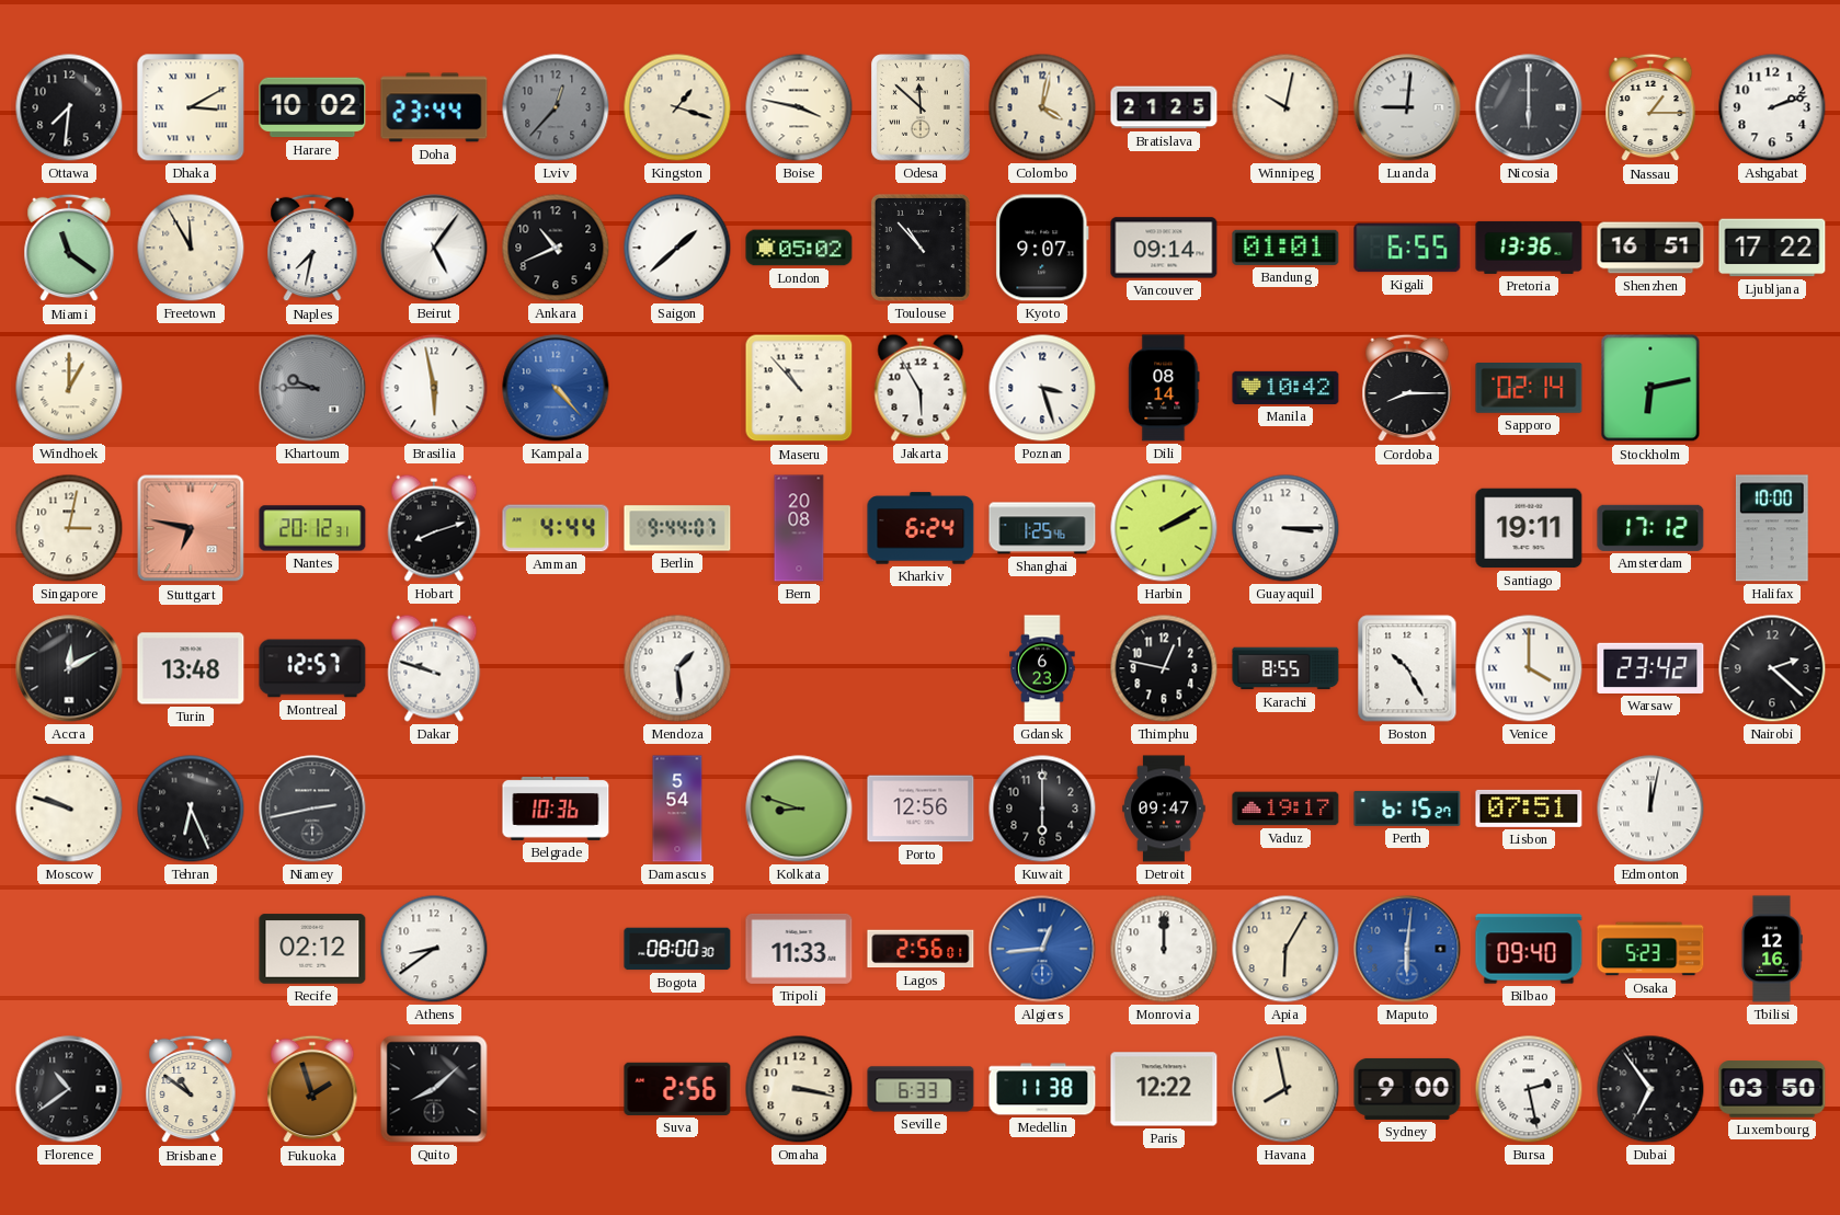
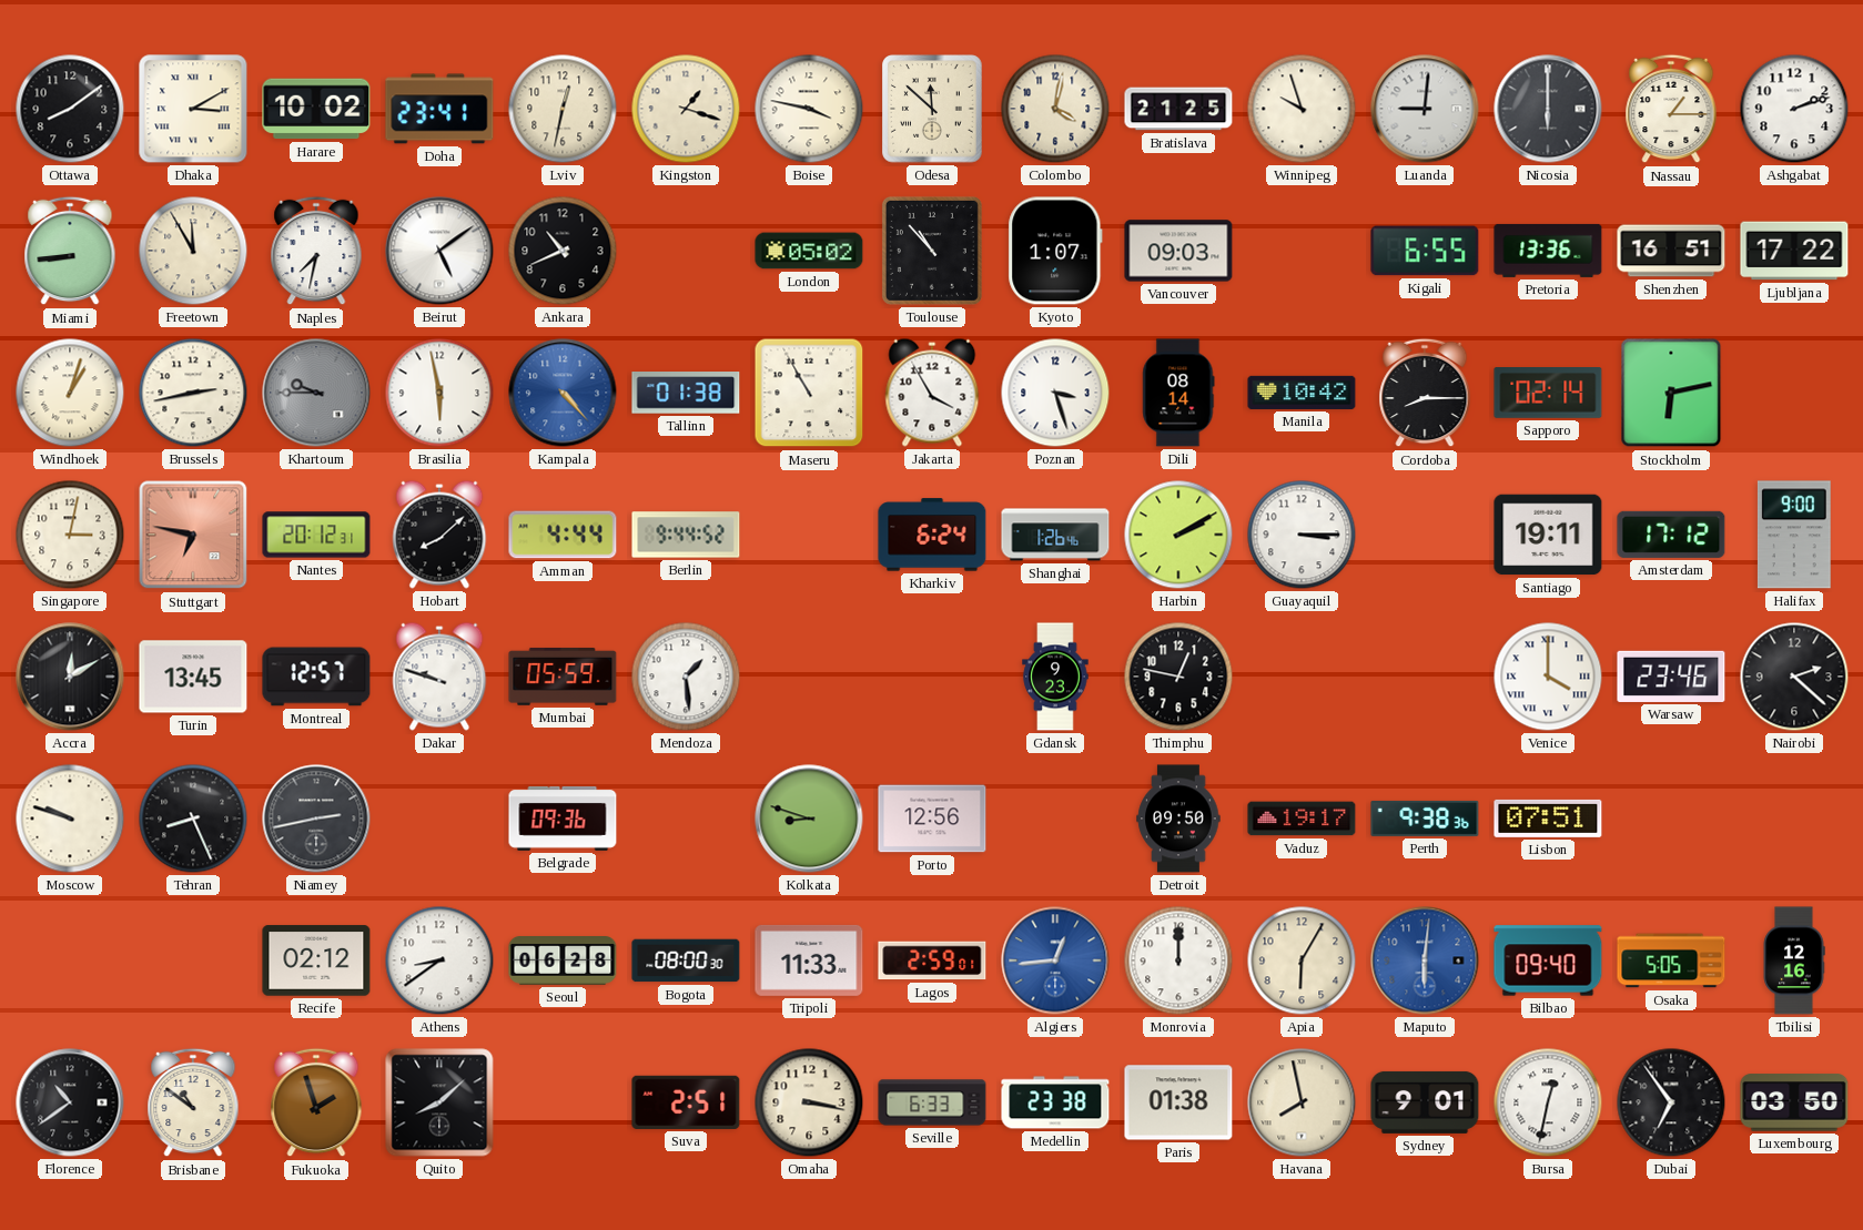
Ottawa: 7:31 -> 8:09
Doha: 23:44 -> 23:41
Lviv: 12:37 -> 12:32
Lviv dial: grey -> cream
Winnipeg: 10:02 -> 9:57
Miami: 11:21 -> 8:44
Beirut: 5:06 -> 5:09
Saigon: 1:38 -> none
Kyoto: 9:07 -> 1:07
Vancouver: 09:14 -> 09:03
Bandung: 01:01 -> none
Windhoek: 1:00 -> 1:03
Brussels: none -> 2:43
Tallinn: none -> 01:38
Maseru: 10:53 -> 10:55
Jakarta: 5:55 -> 3:55
Hobart: 8:12 -> 8:08
Berlin: 9:44:07 -> 9:44:52
Bern: 20:08 -> none
Shanghai: 1:25 -> 1:26
Halifax: 10:00 -> 9:00
Turin: 13:48 -> 13:45
Mumbai: none -> 05:59
Gdansk: 6:23 -> 9:23
Karachi: 8:55 -> none
Boston: 10:25 -> none
Warsaw: 23:42 -> 23:46
Tehran: 6:26 -> 8:26
Belgrade: 10:36 -> 09:36
Damascus: 5:54 -> none
Kuwait: 6:00 -> none
Detroit: 09:47 -> 09:50
Perth: 6:15 -> 9:38
Edmonton: 12:02 -> none
Seoul: none -> 06:28
Lagos: 2:56 -> 2:59
Osaka: 5:23 -> 5:05
Suva: 2:56 -> 2:51
Medellin: 11:38 -> 23:38
Paris: 12:22 -> 01:38
Sydney: 9:00 -> 9:01
Bursa: 2:28 -> 12:32
